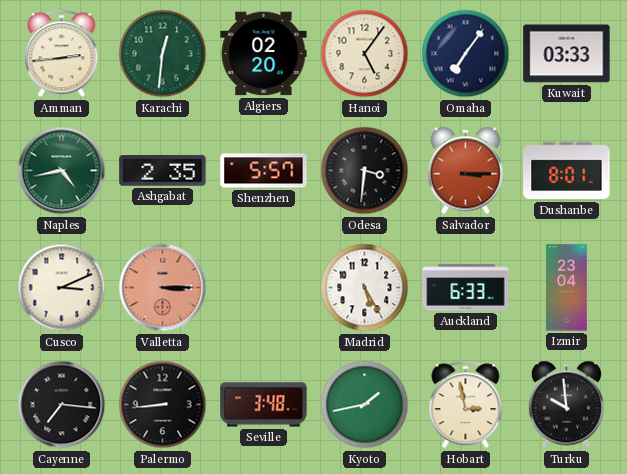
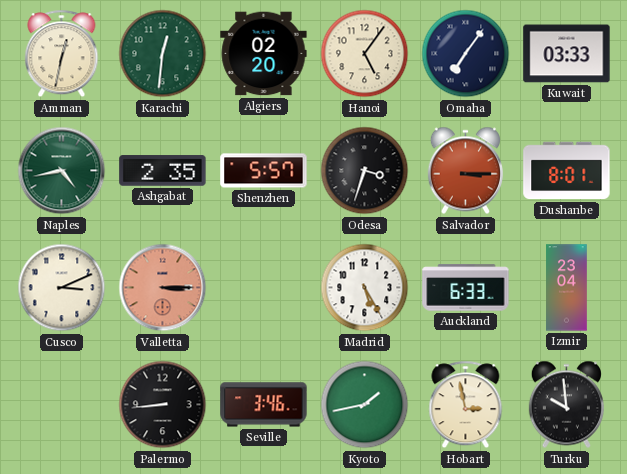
Amman: 2:44 -> 12:32
Odesa: 3:31 -> 3:33
Cayenne: 7:16 -> none
Seville: 3:48 -> 3:46
